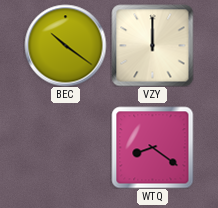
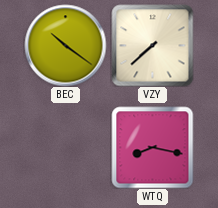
VZY: 12:00 -> 7:38
WTQ: 8:21 -> 8:17
